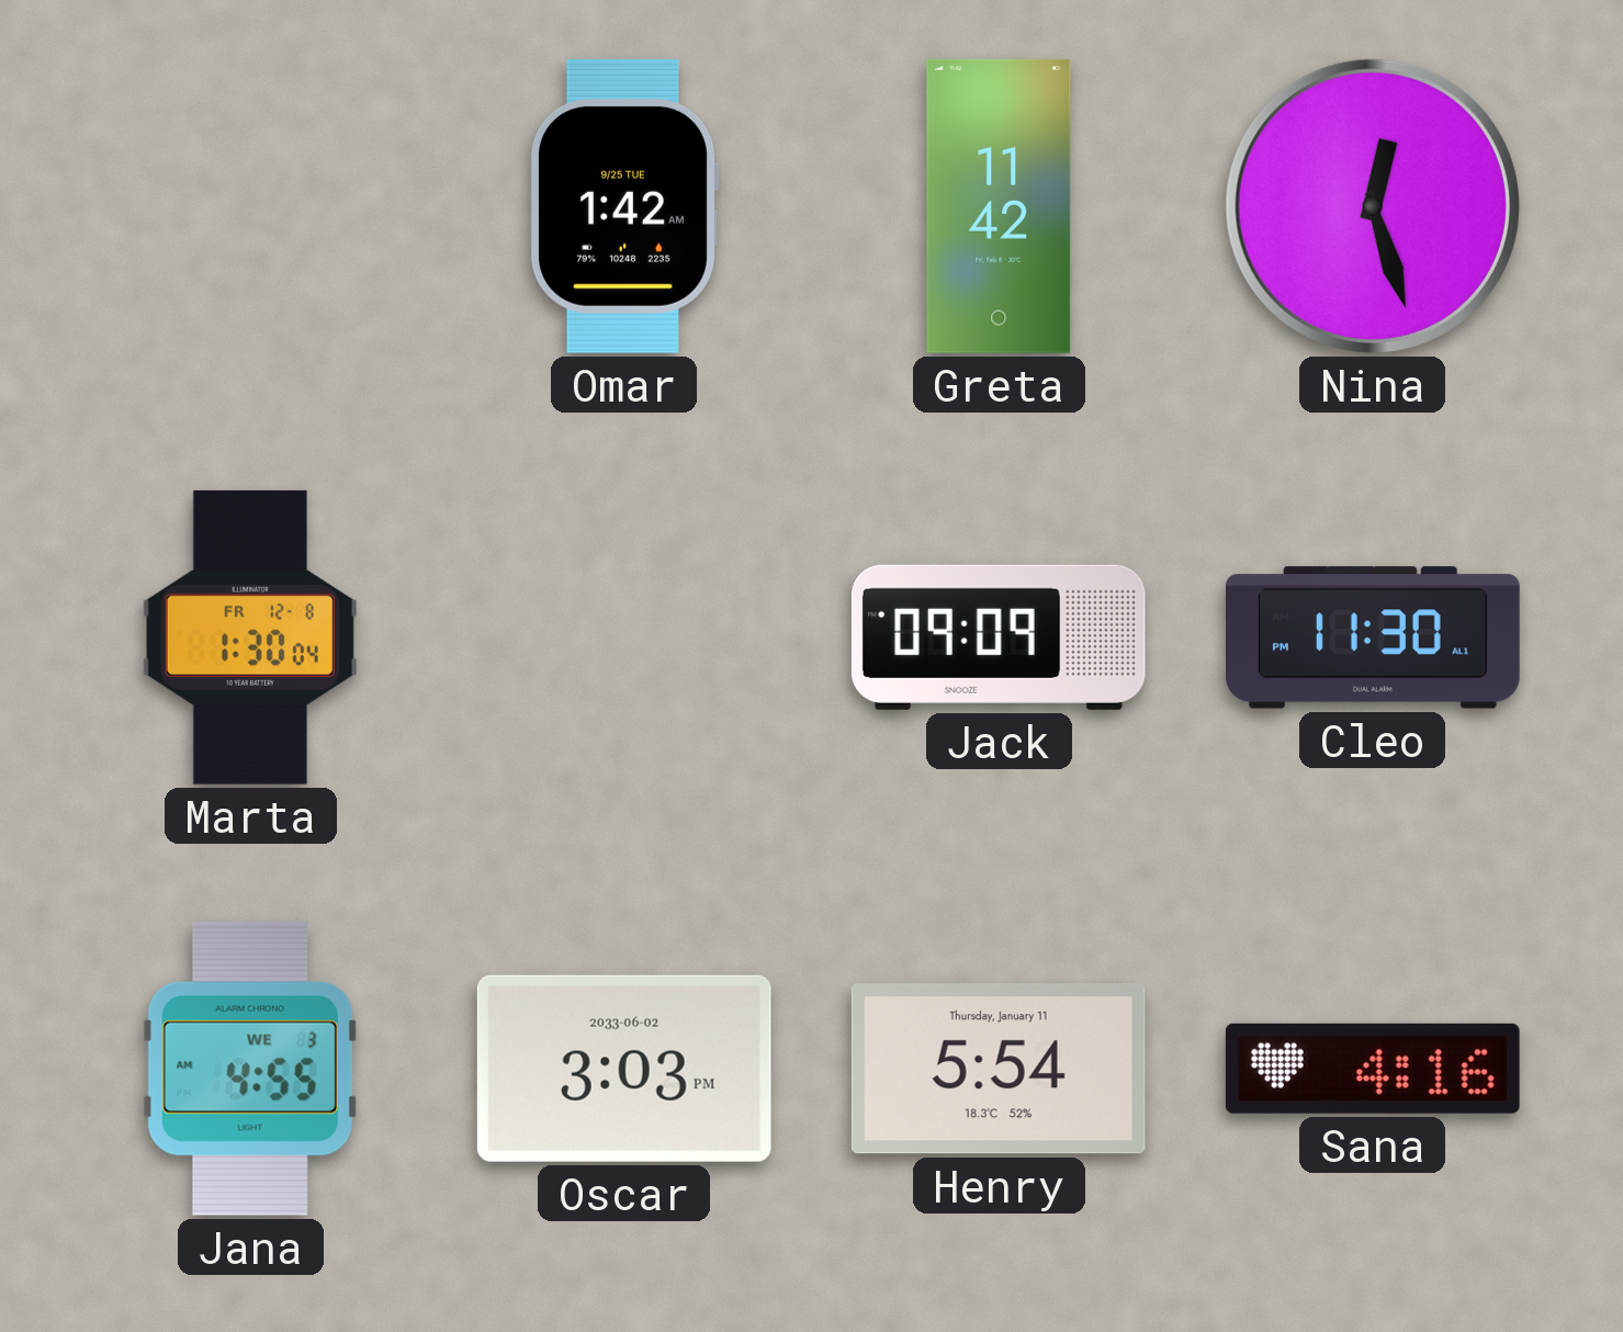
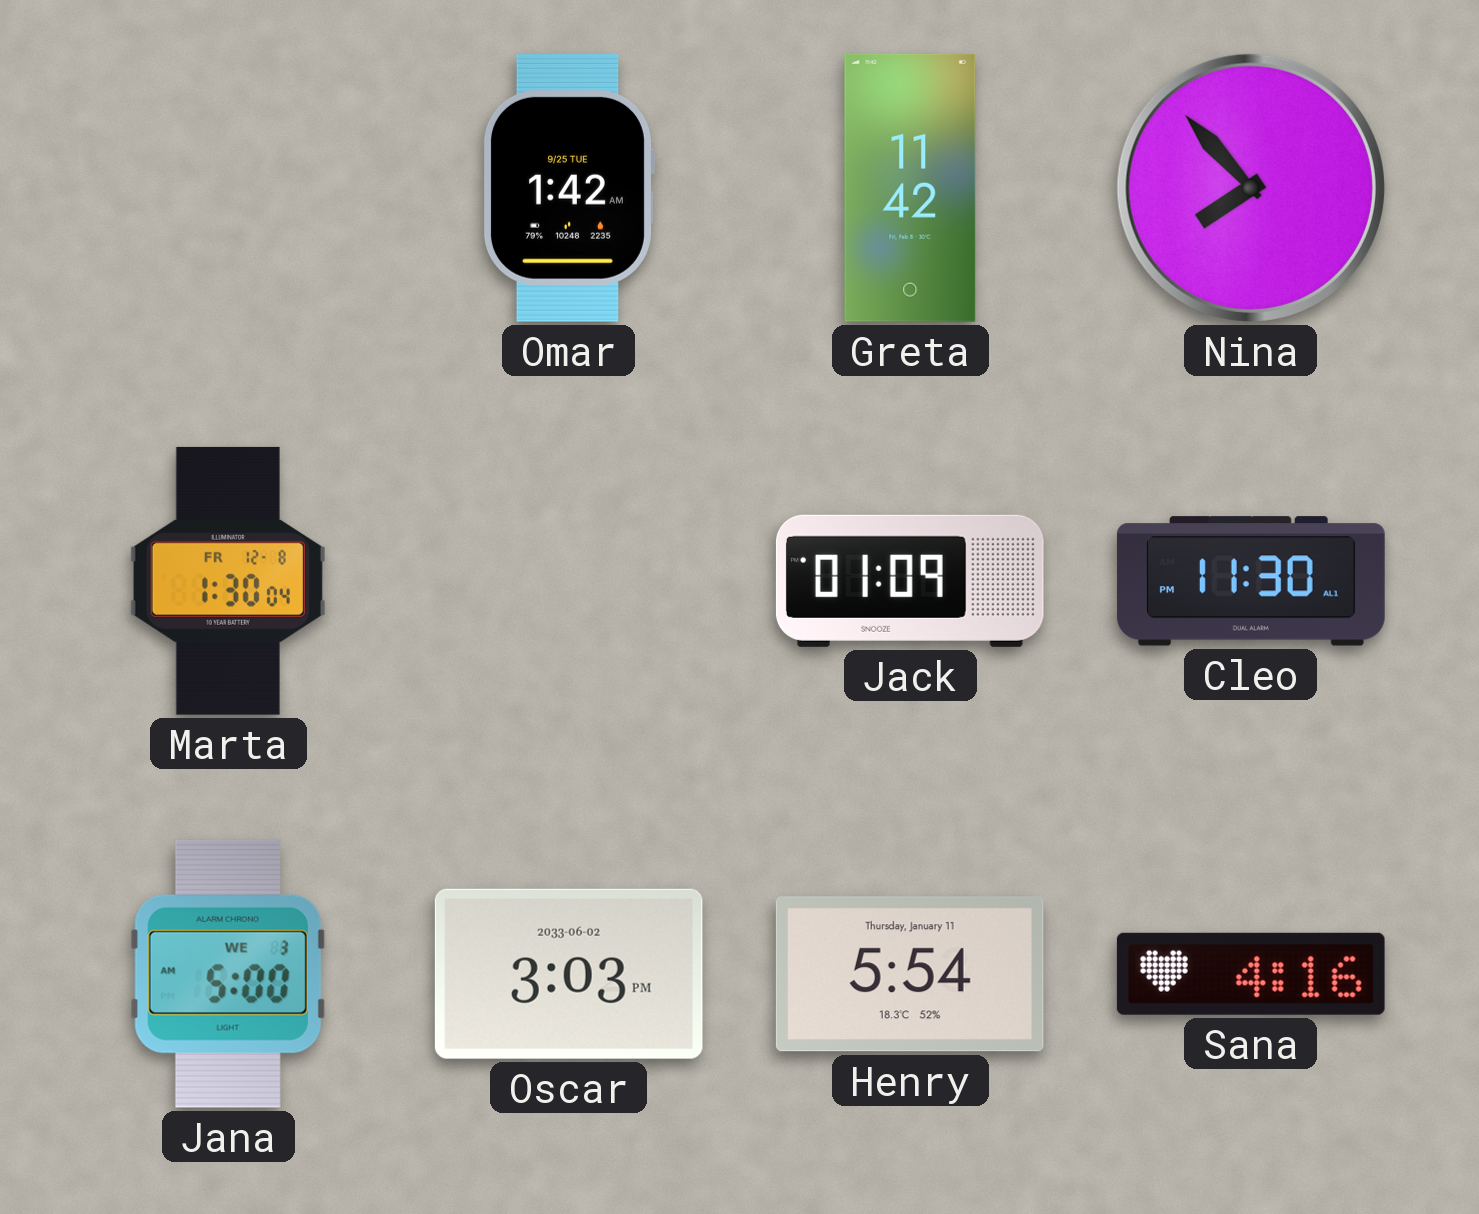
Nina: 12:27 -> 7:53
Jack: 09:09 -> 01:09
Jana: 4:55 -> 5:00
